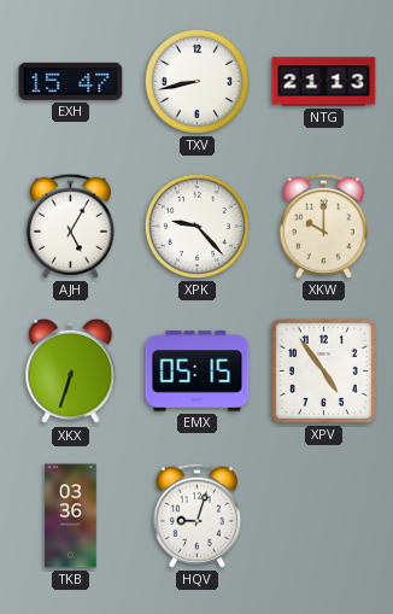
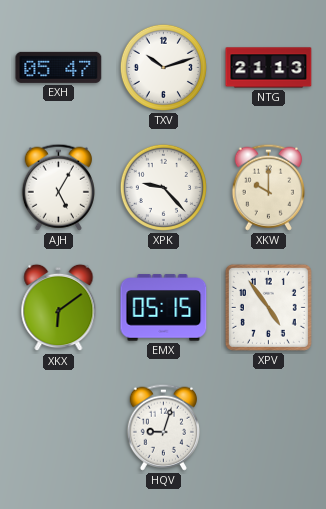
EXH: 15:47 -> 05:47
TXV: 8:43 -> 10:12
XKX: 6:33 -> 6:09
TKB: 03:36 -> none
